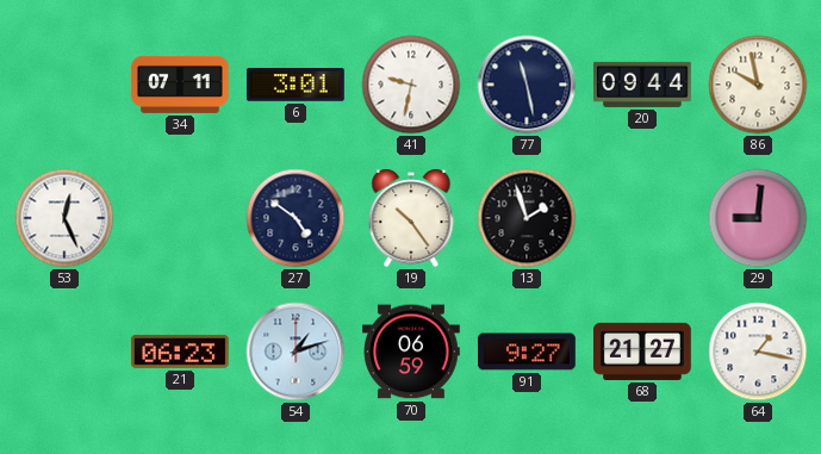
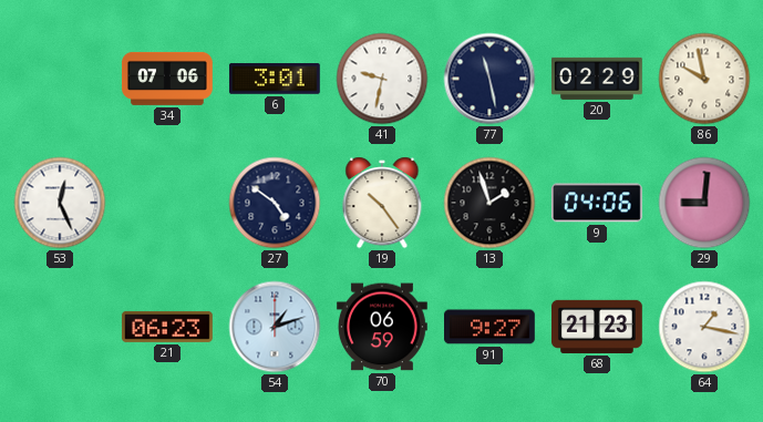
34: 07:11 -> 07:06
20: 09:44 -> 02:29
9: none -> 04:06
68: 21:27 -> 21:23
